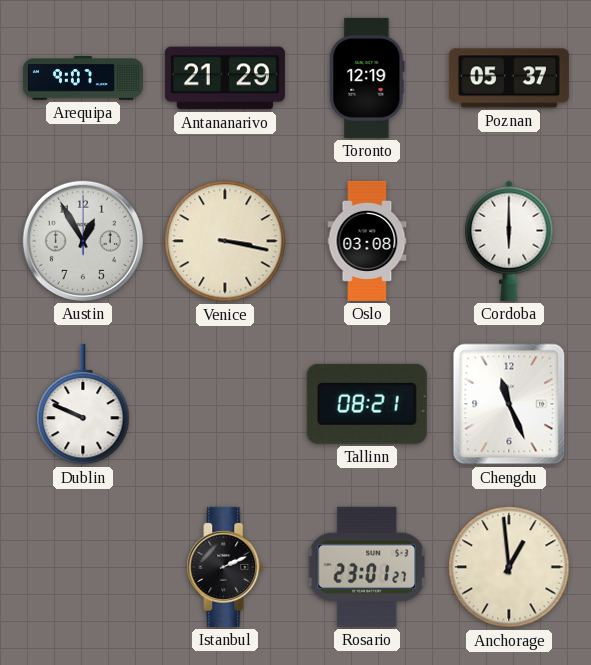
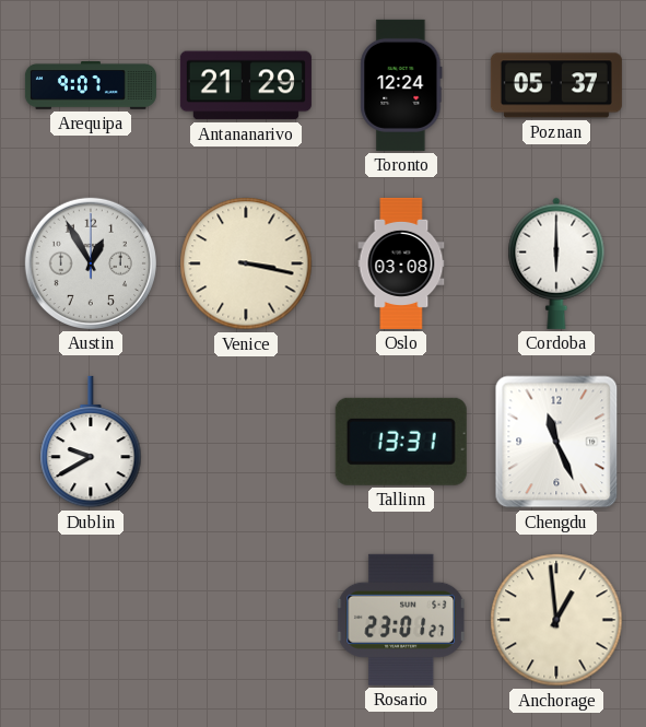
Toronto: 12:19 -> 12:24
Dublin: 9:49 -> 9:40
Tallinn: 08:21 -> 13:31
Istanbul: 2:11 -> none
